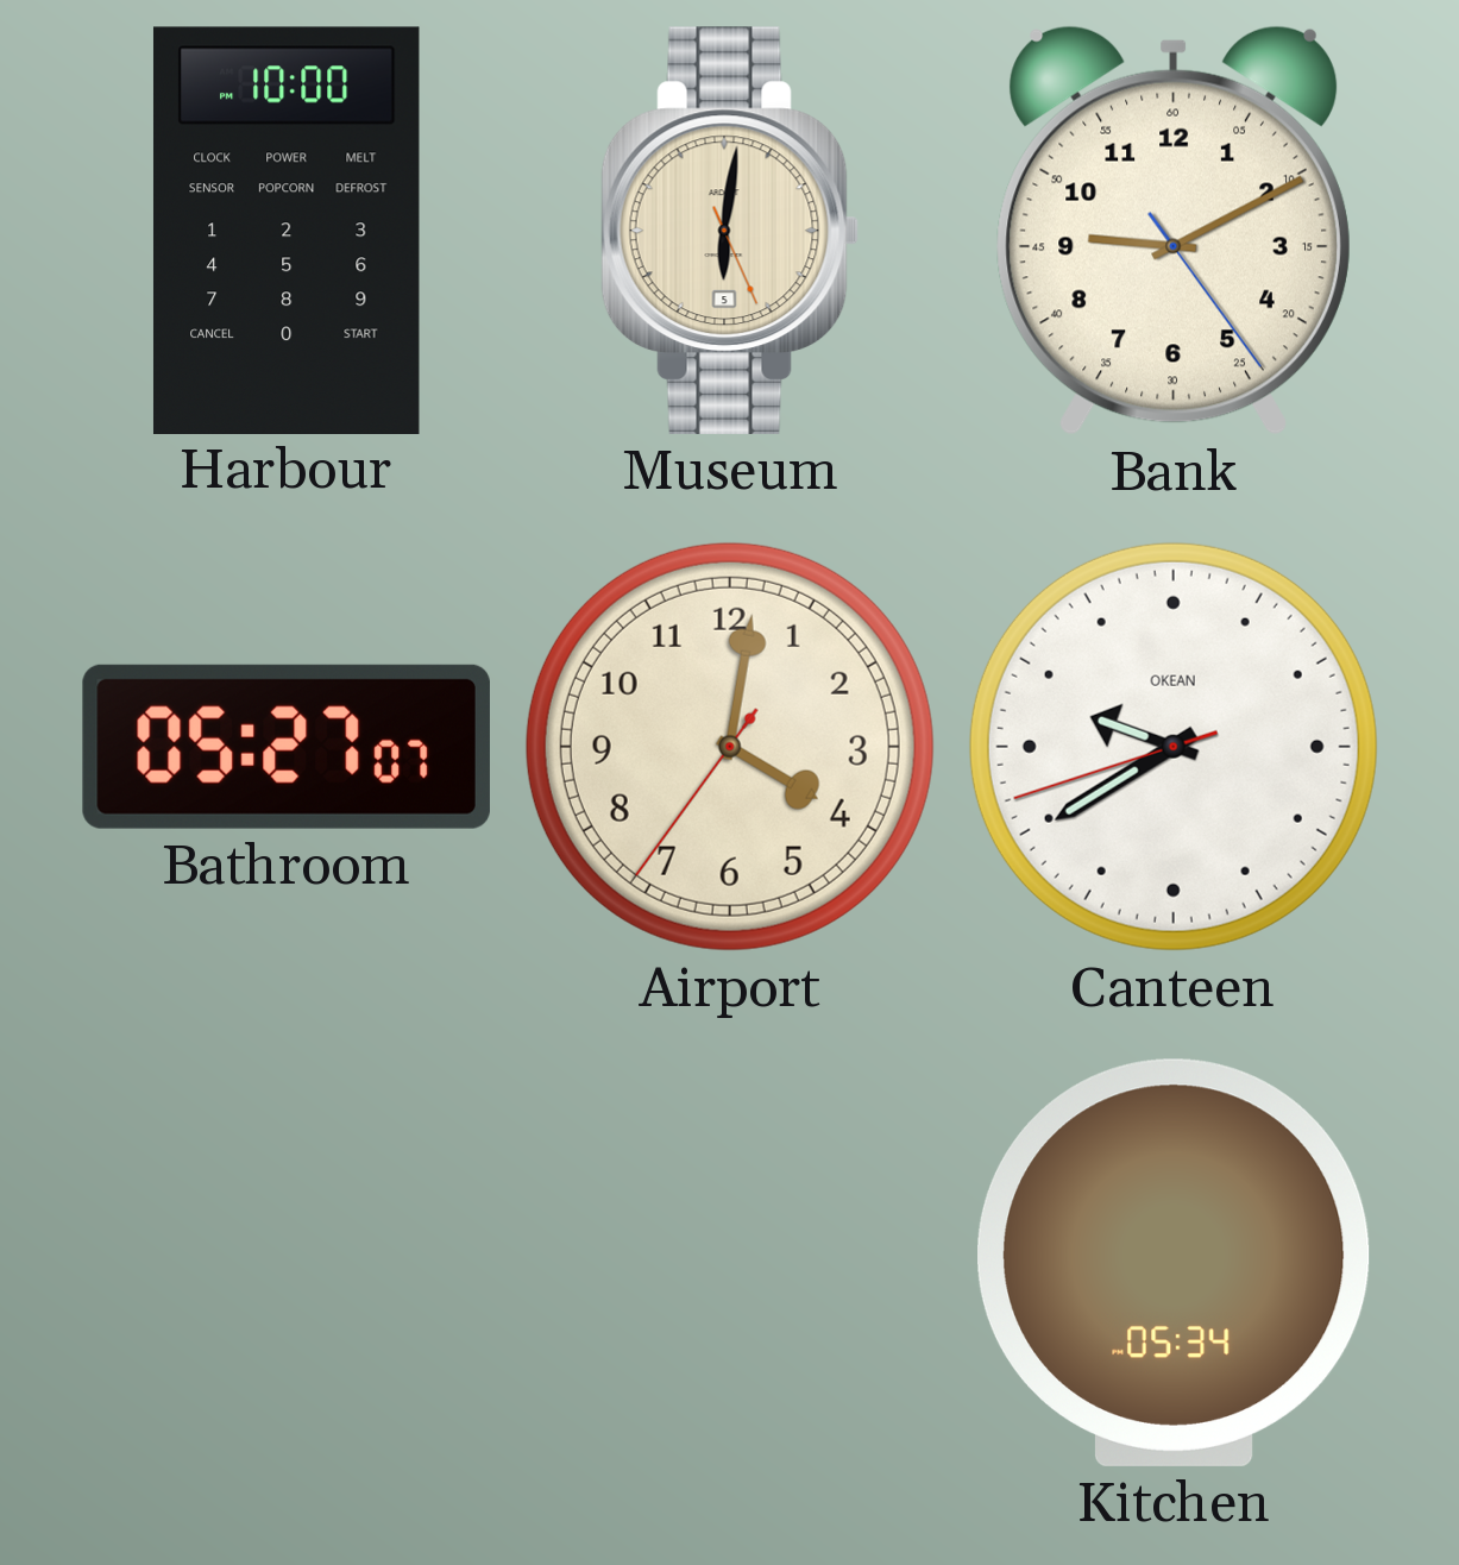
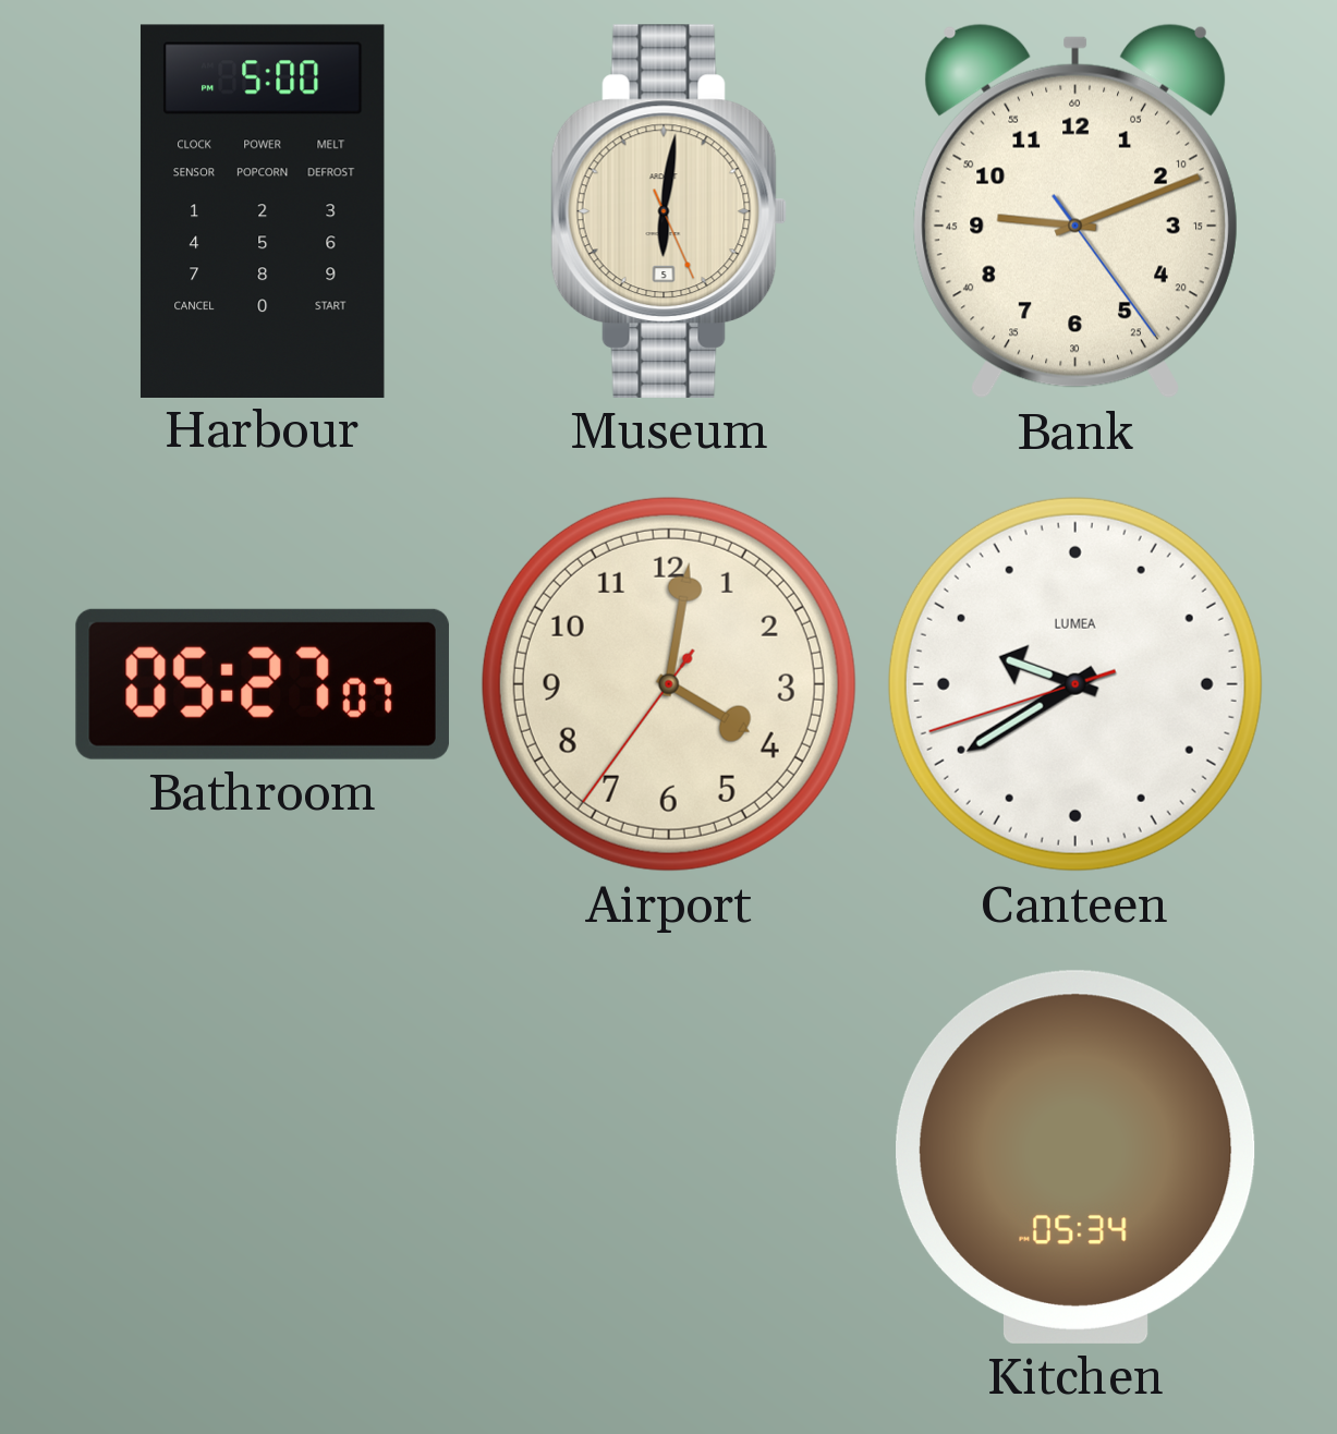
Harbour: 10:00 -> 5:00
Bank: 9:10 -> 9:11
Canteen brand: OKEAN -> LUMEA
